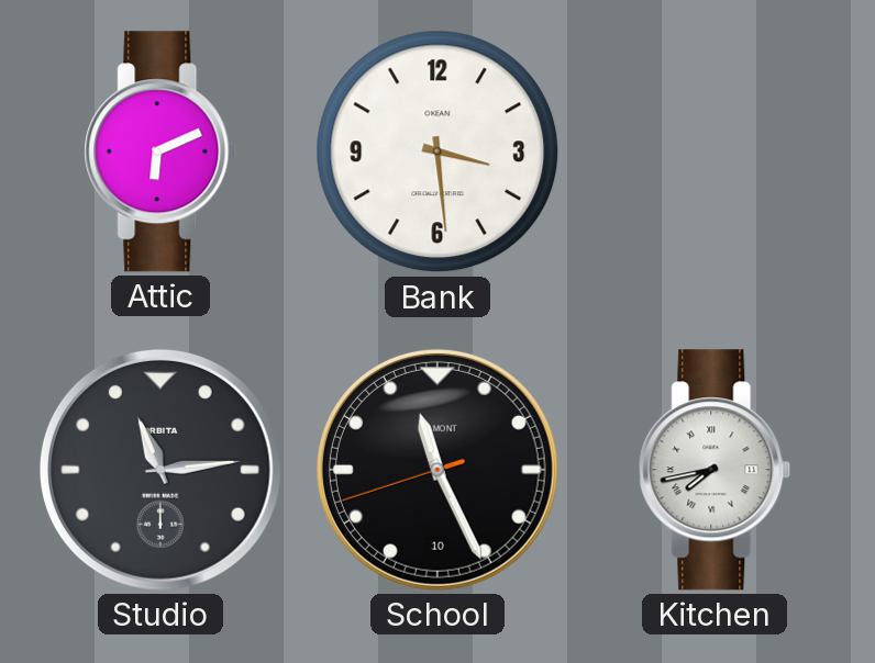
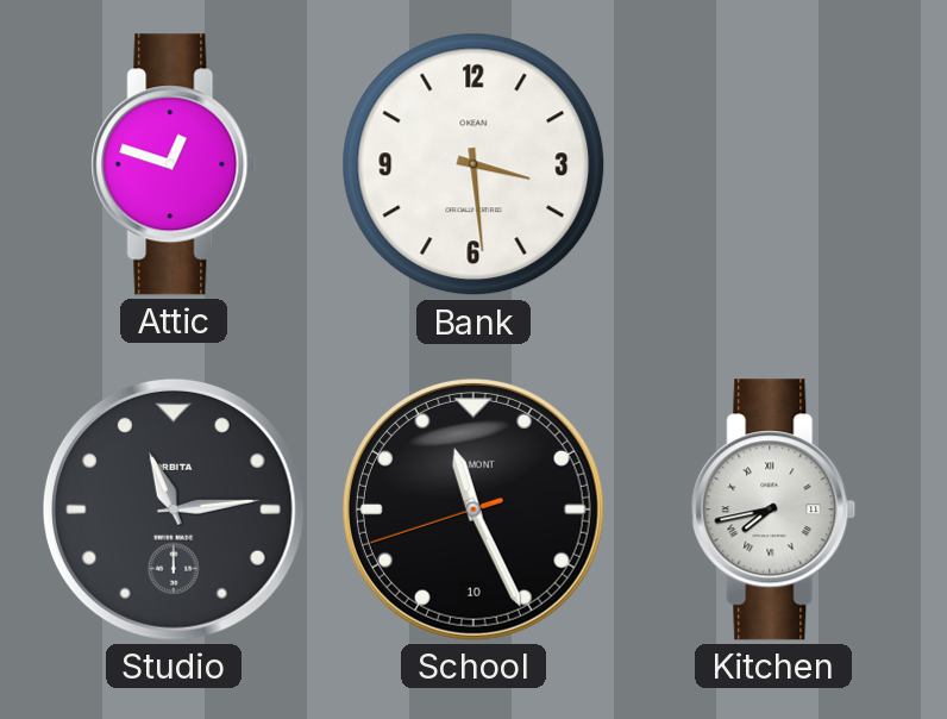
Attic: 6:11 -> 12:48
